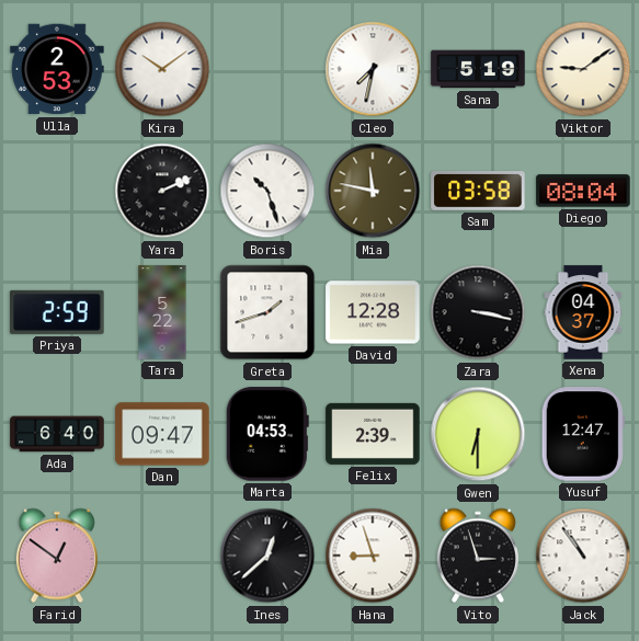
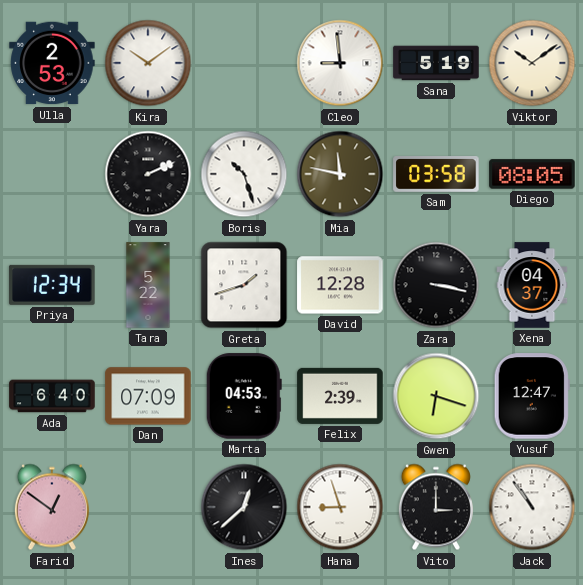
Cleo: 7:32 -> 8:59
Viktor: 9:09 -> 10:09
Diego: 08:04 -> 08:05
Priya: 2:59 -> 12:34
Dan: 09:47 -> 07:09
Gwen: 6:30 -> 6:18
Vito: 2:57 -> 3:00
